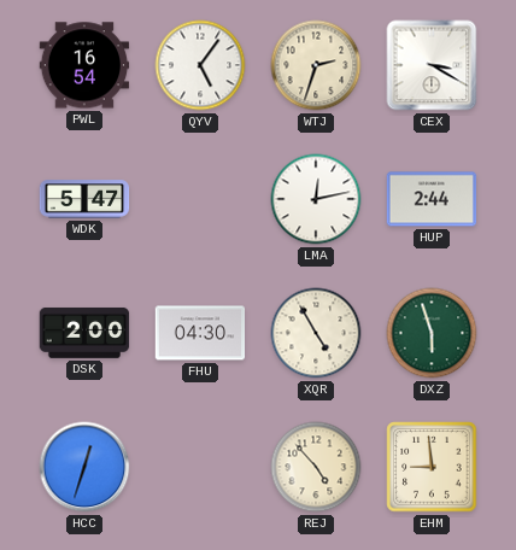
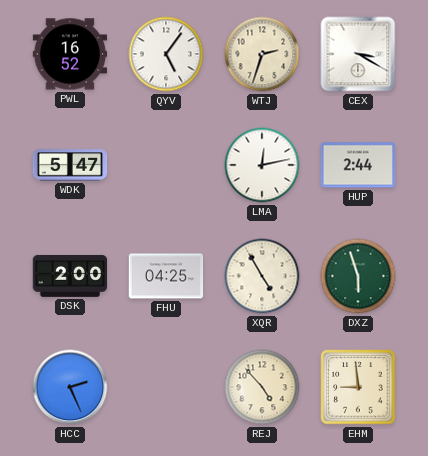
PWL: 16:54 -> 16:52
FHU: 04:30 -> 04:25
HCC: 12:33 -> 2:26
